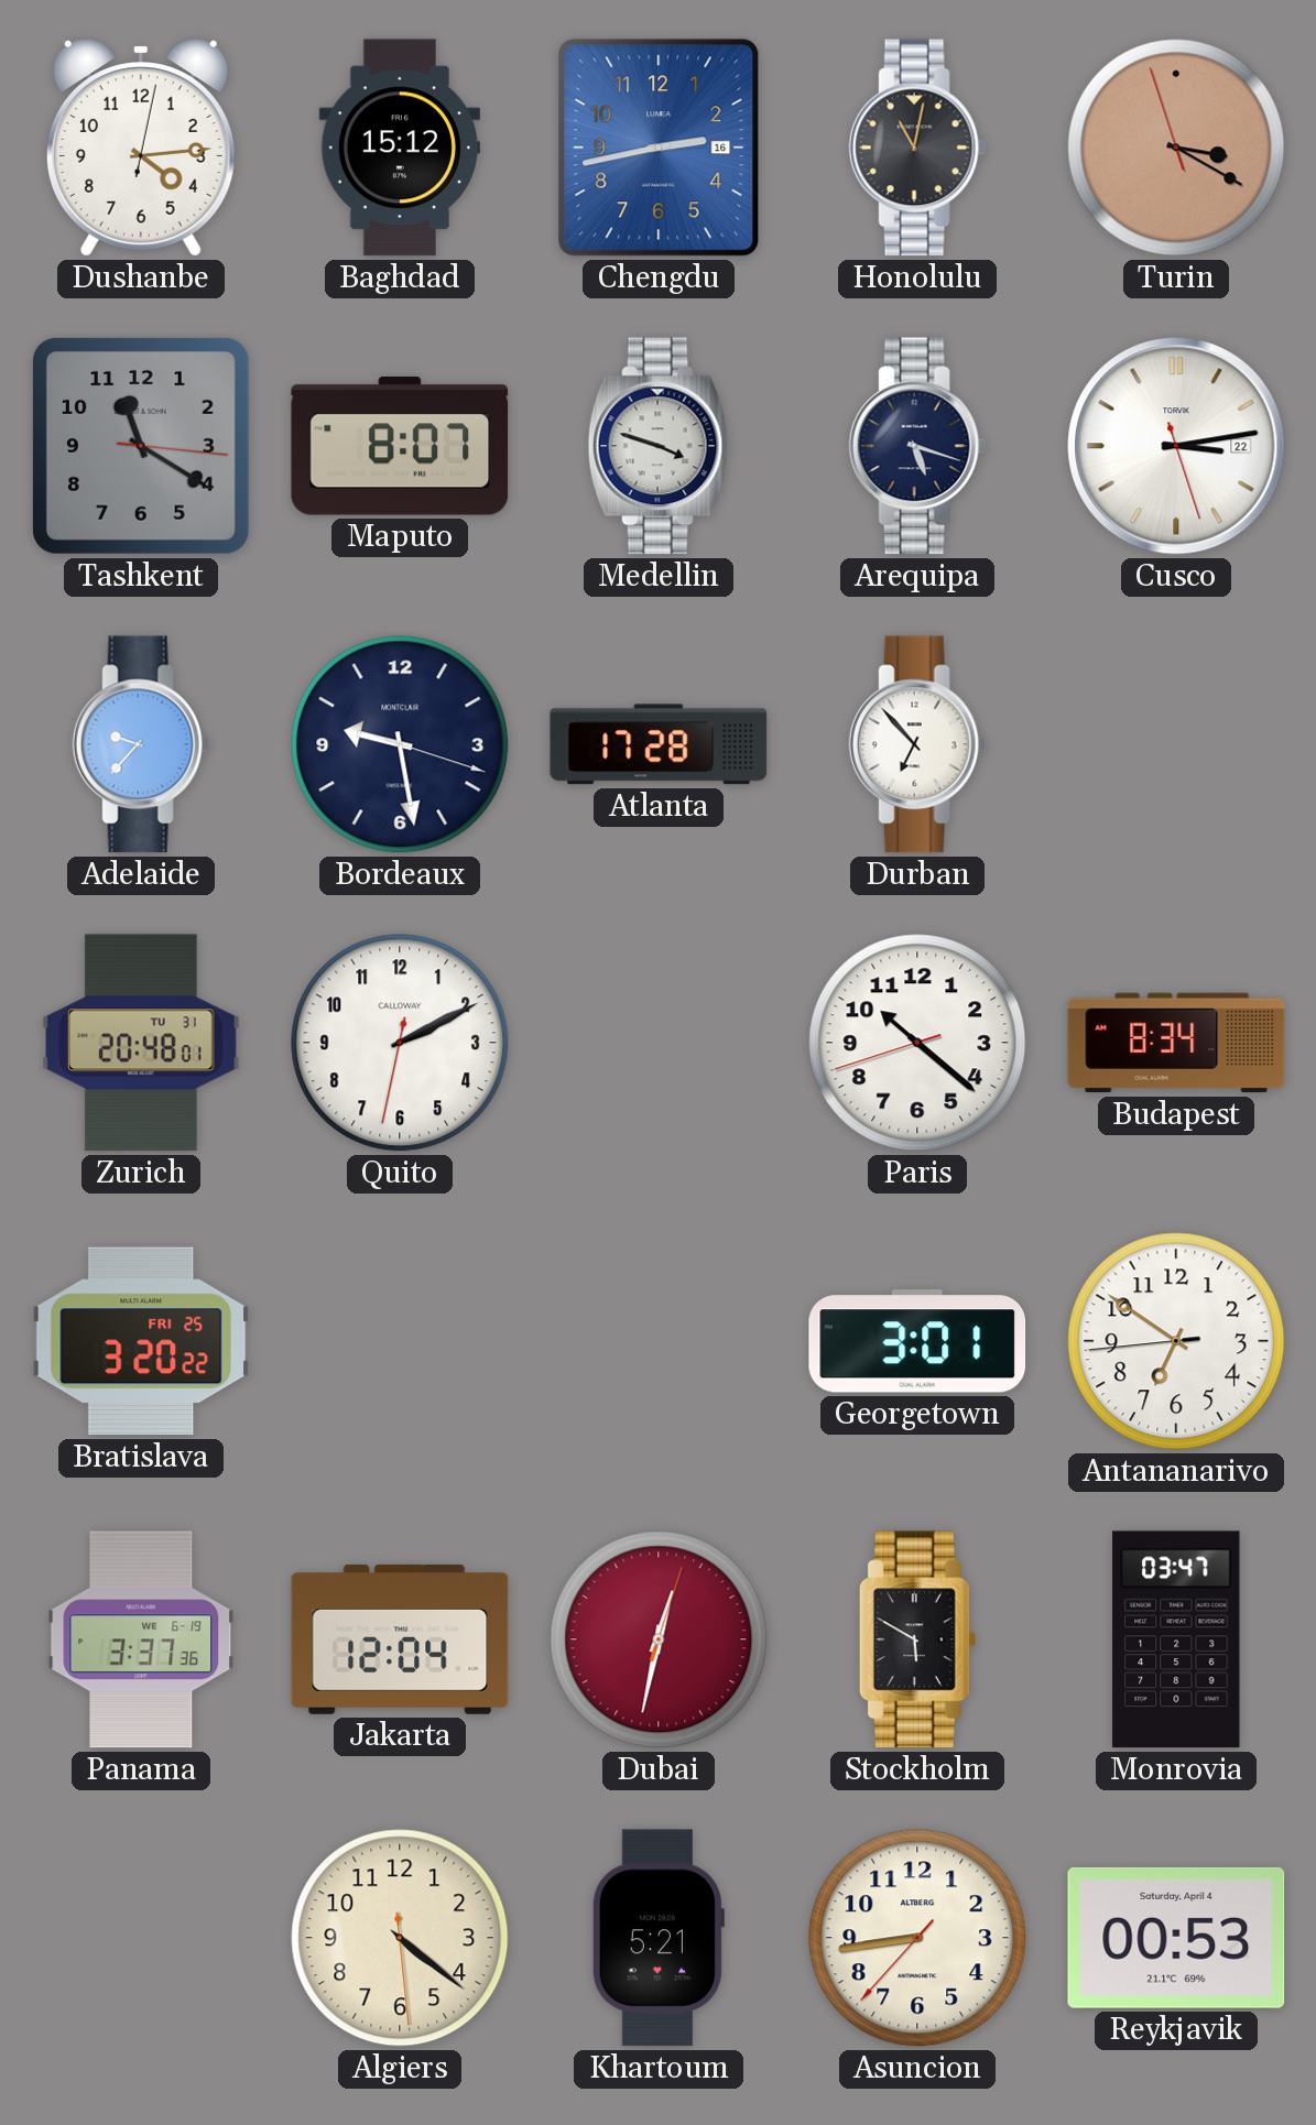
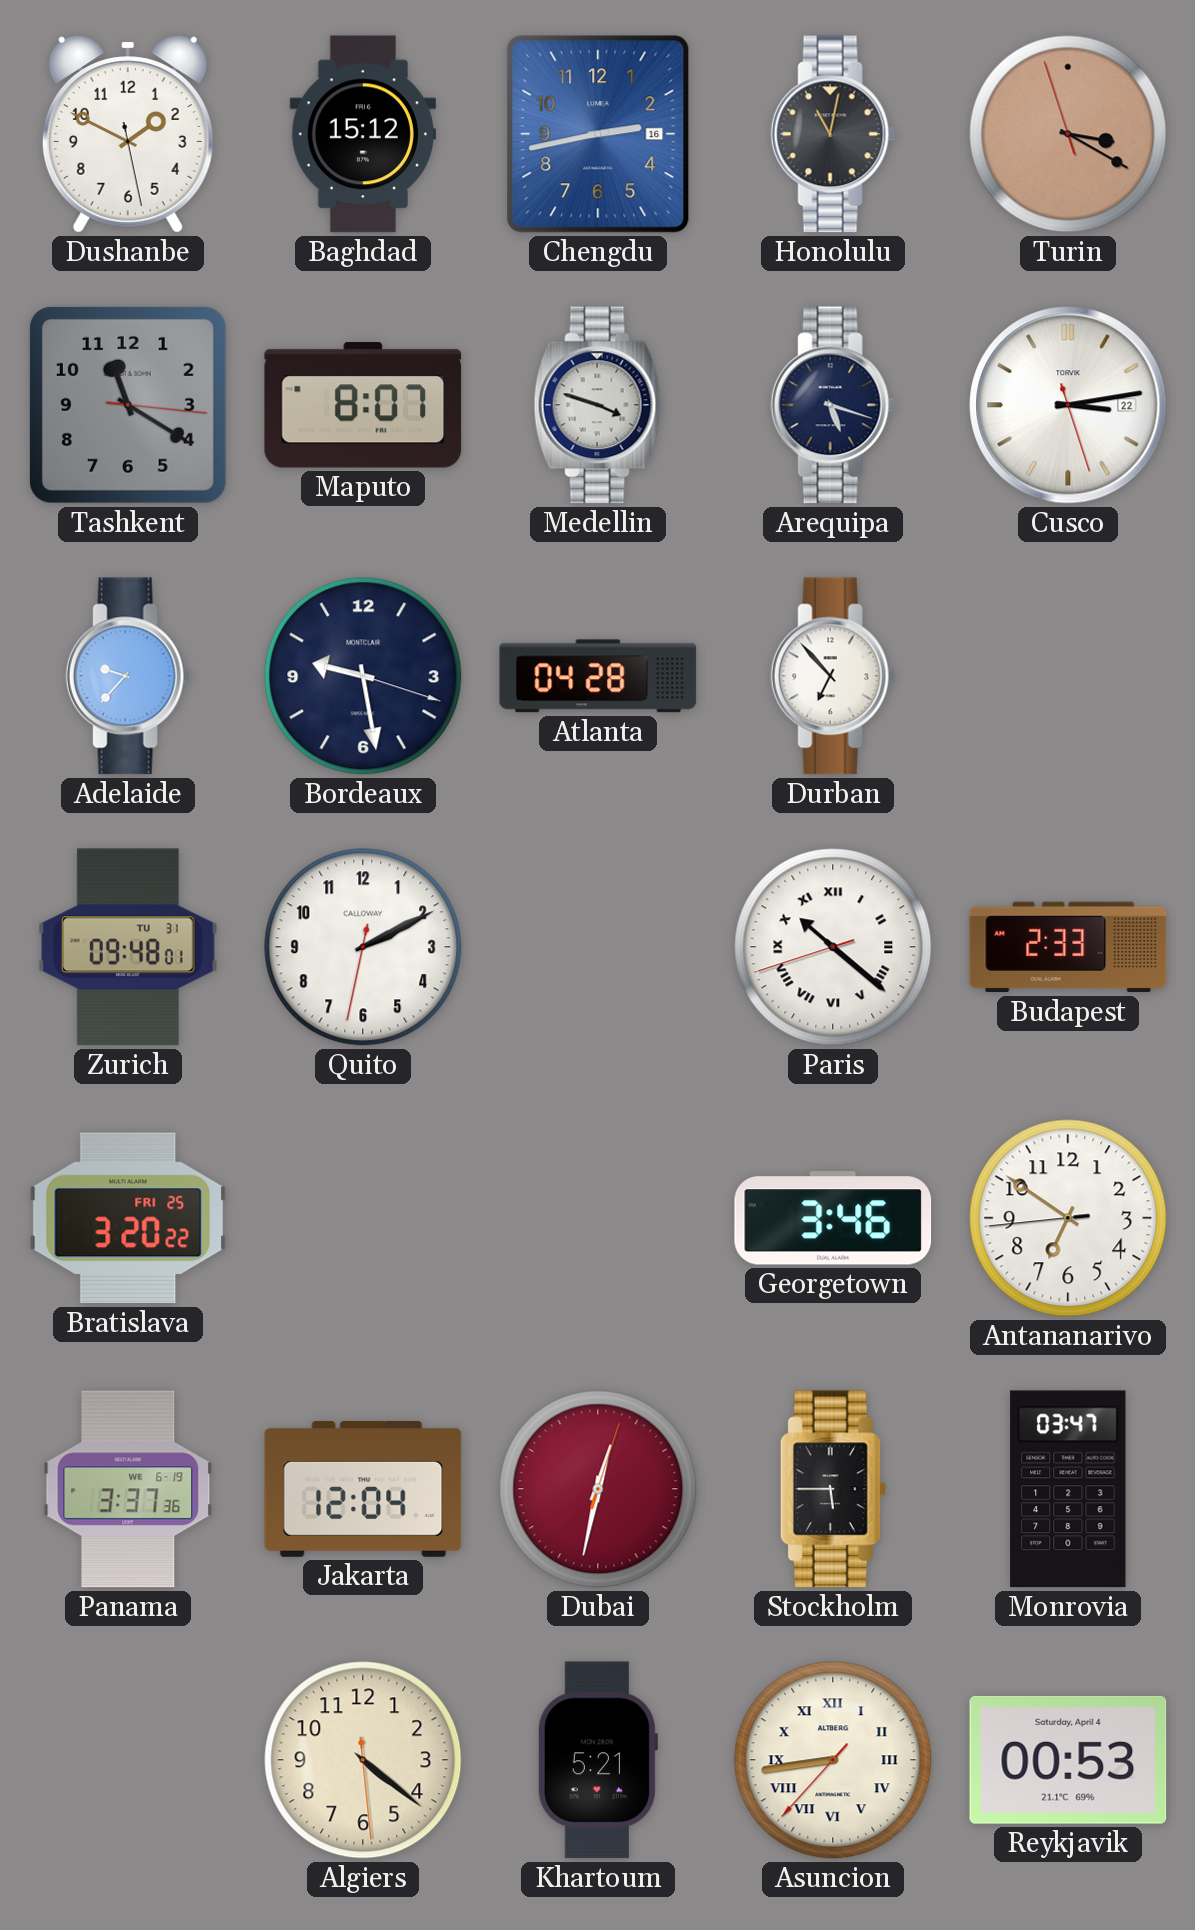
Dushanbe: 4:14 -> 1:49
Atlanta: 17:28 -> 04:28
Zurich: 20:48 -> 09:48
Paris numerals: Arabic -> Roman
Budapest: 8:34 -> 2:33
Georgetown: 3:01 -> 3:46
Stockholm: 5:50 -> 5:45
Asuncion numerals: Arabic -> Roman
